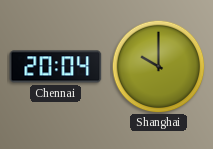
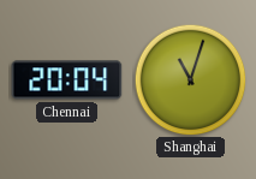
Shanghai: 10:00 -> 11:03
